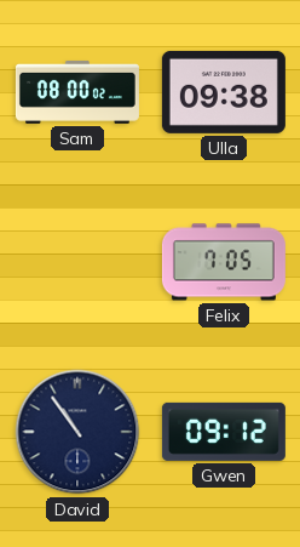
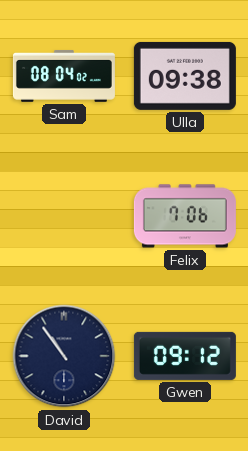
Sam: 08:00 -> 08:04
Felix: 7:05 -> 7:06
